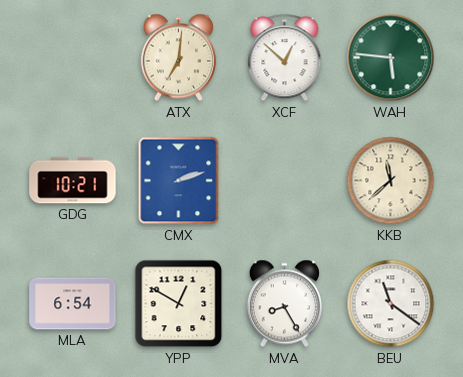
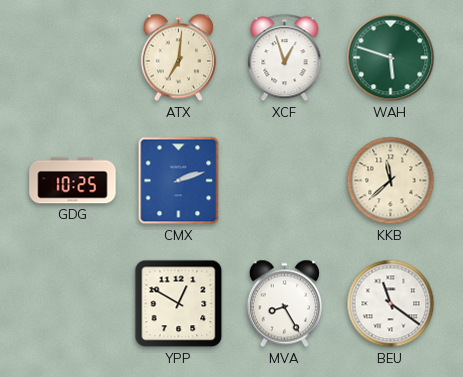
XCF: 12:52 -> 12:57
WAH: 5:46 -> 5:48
GDG: 10:21 -> 10:25
MLA: 6:54 -> none
